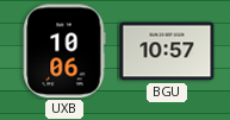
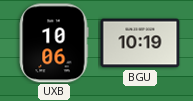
BGU: 10:57 -> 10:19
